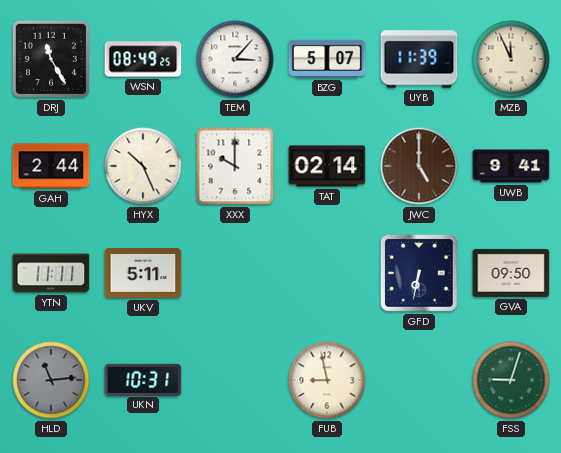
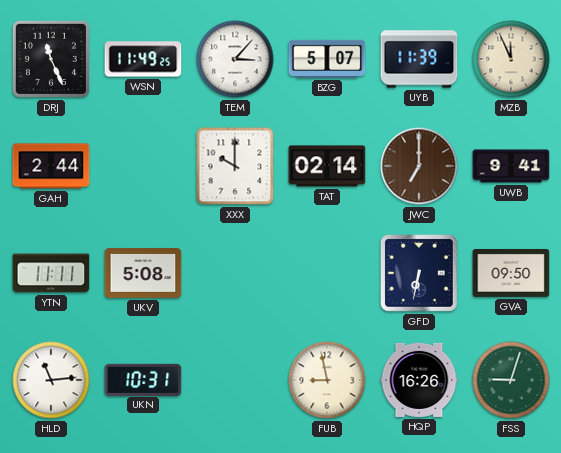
DRJ: 11:25 -> 11:26
WSN: 08:49 -> 11:49
HYX: 10:26 -> none
JWC: 5:00 -> 7:00
UKV: 5:11 -> 5:08
HLD dial: grey -> white
HQP: none -> 16:26
